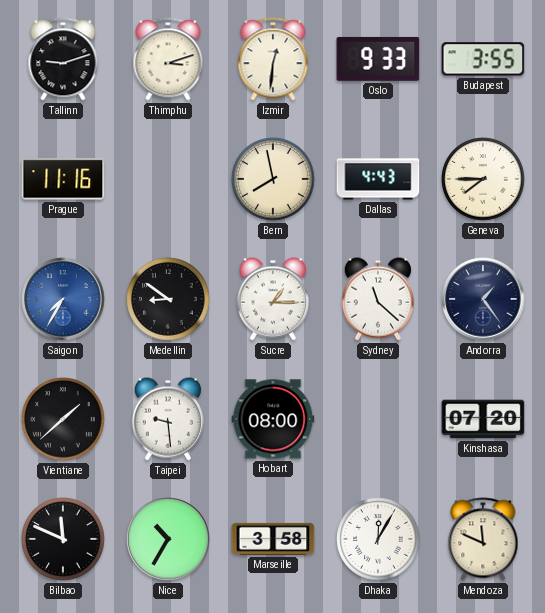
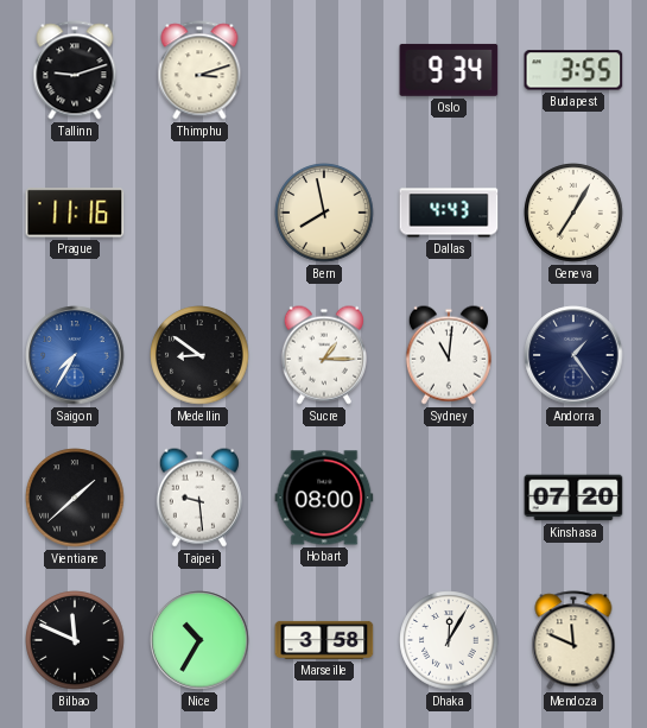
Izmir: 12:31 -> none
Oslo: 9:33 -> 9:34
Geneva: 7:45 -> 7:05
Sydney: 11:22 -> 11:01
